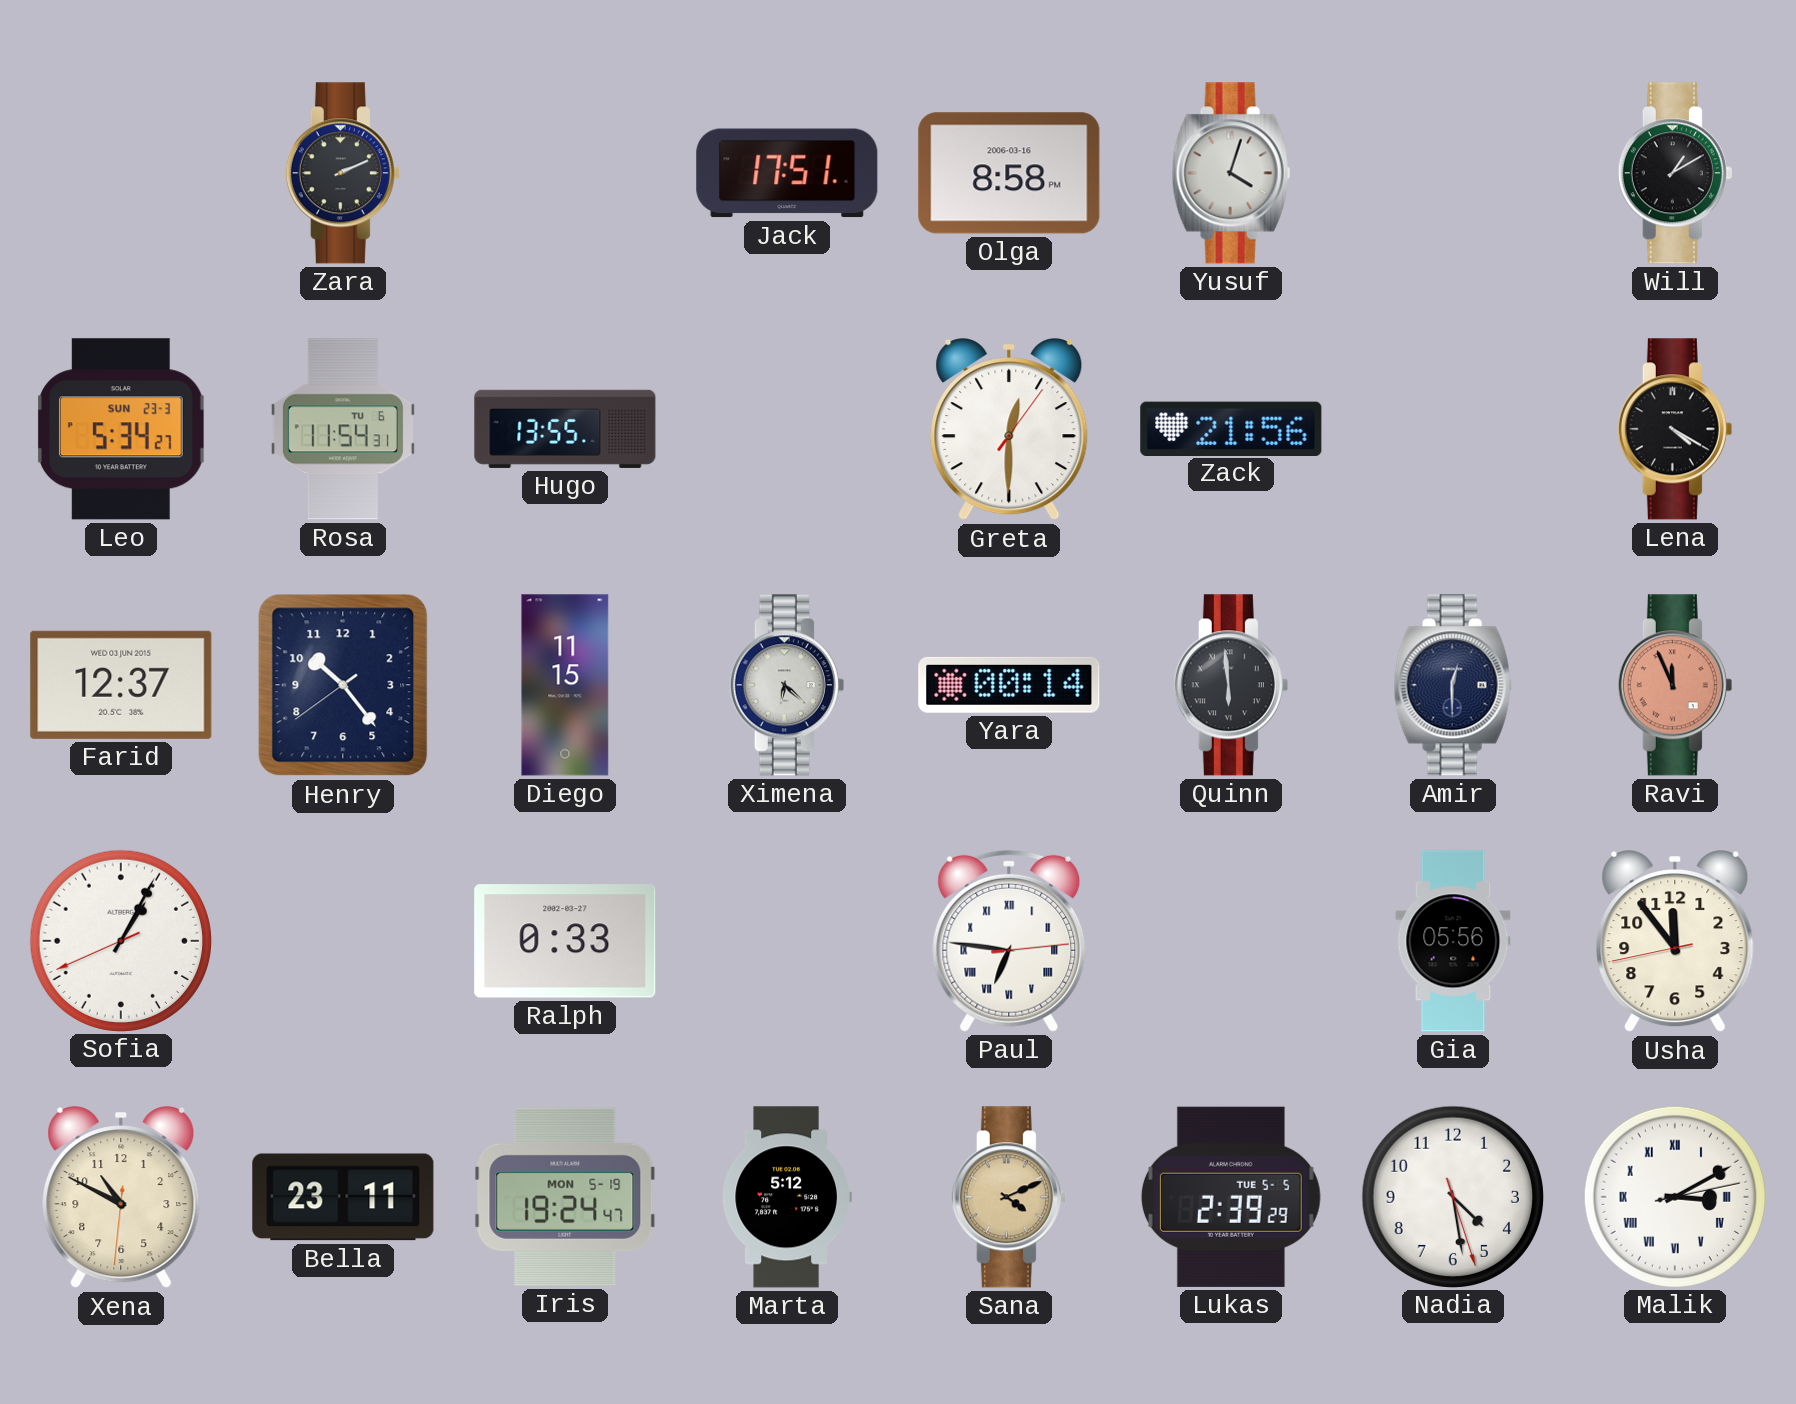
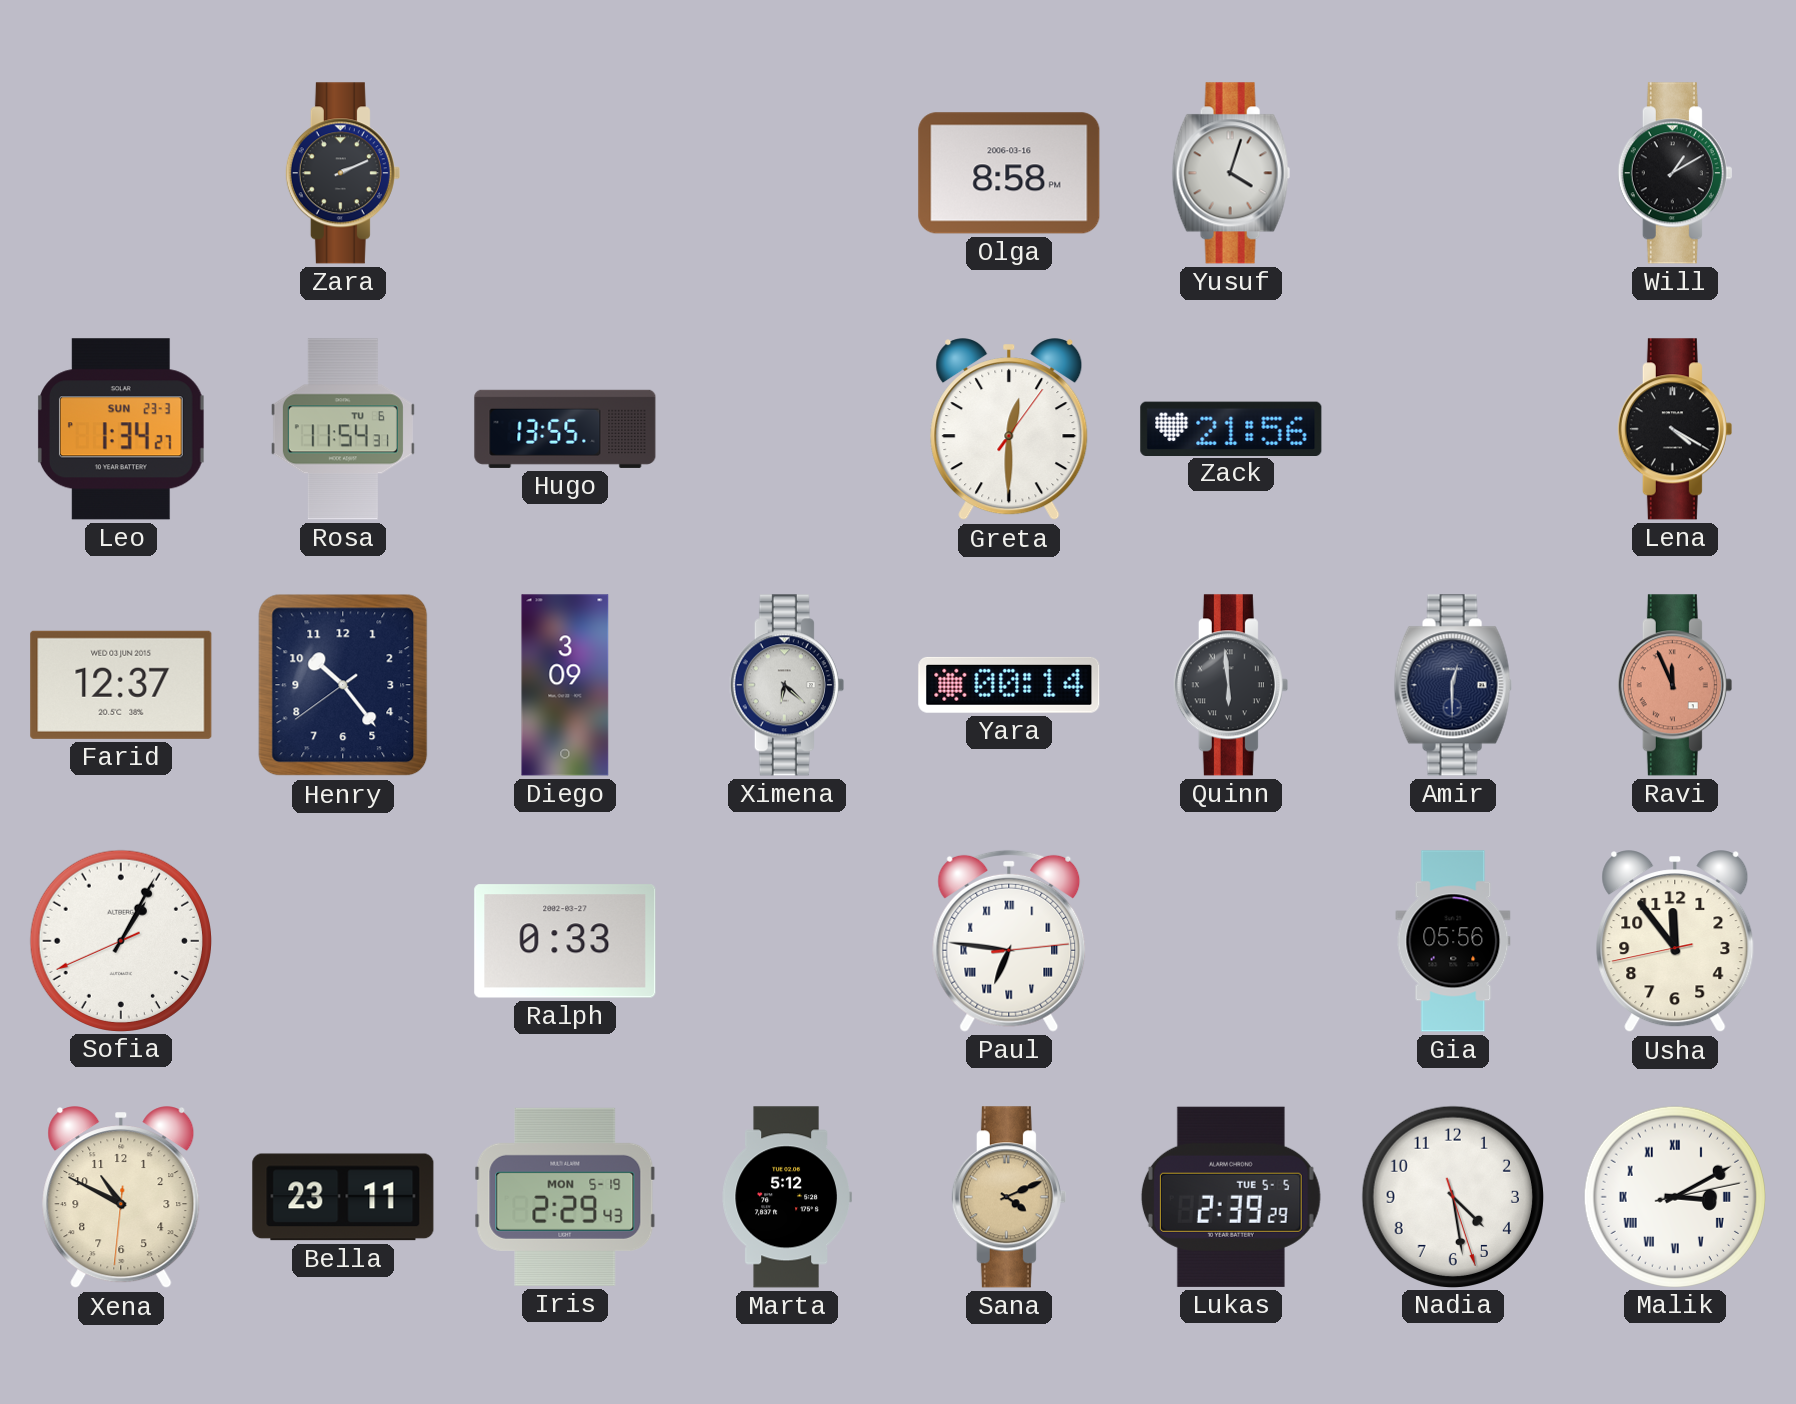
Jack: 17:51 -> none
Leo: 5:34 -> 1:34
Diego: 11:15 -> 3:09
Iris: 19:24 -> 2:29
